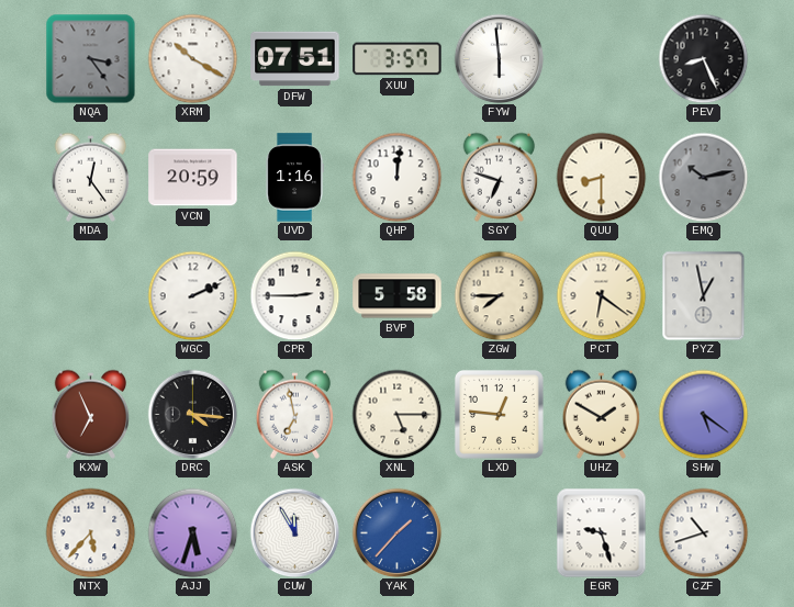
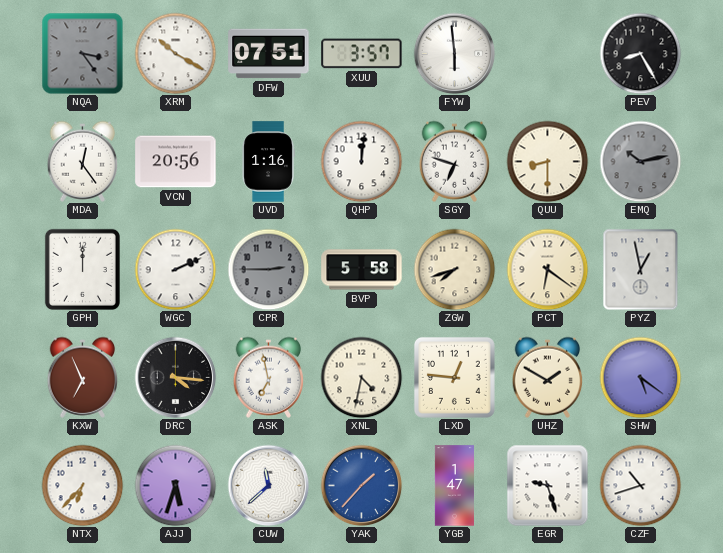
PEV: 8:26 -> 8:25
VCN: 20:59 -> 20:56
GPH: none -> 12:00
CPR dial: white -> grey
ZGW: 7:45 -> 7:42
XNL: 5:15 -> 4:32
NTX: 5:37 -> 6:37
CUW: 11:55 -> 11:38
YGB: none -> 1:47
